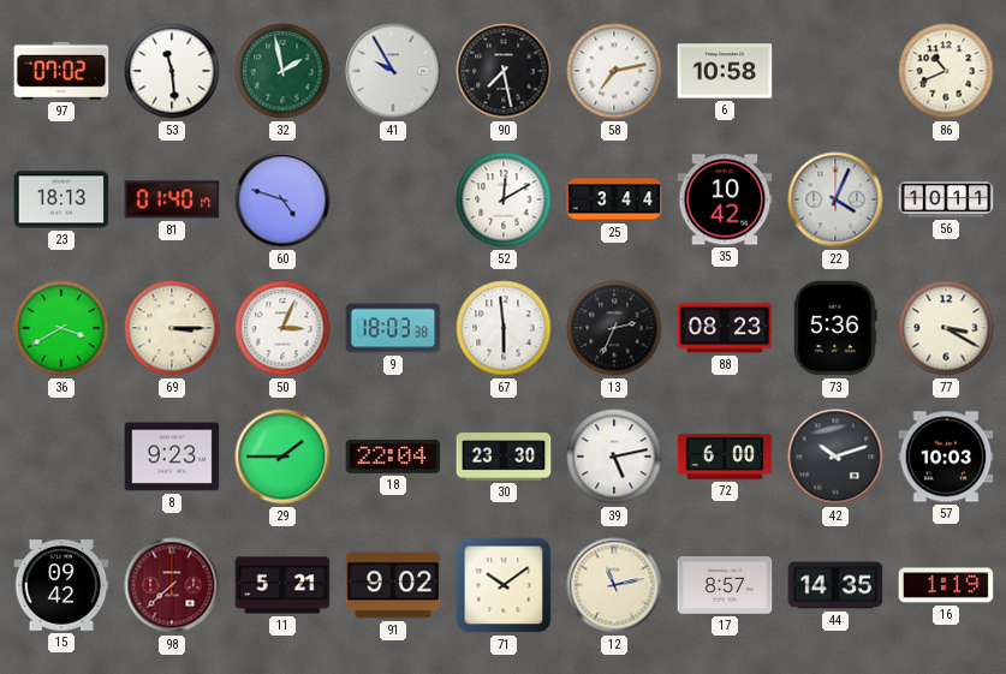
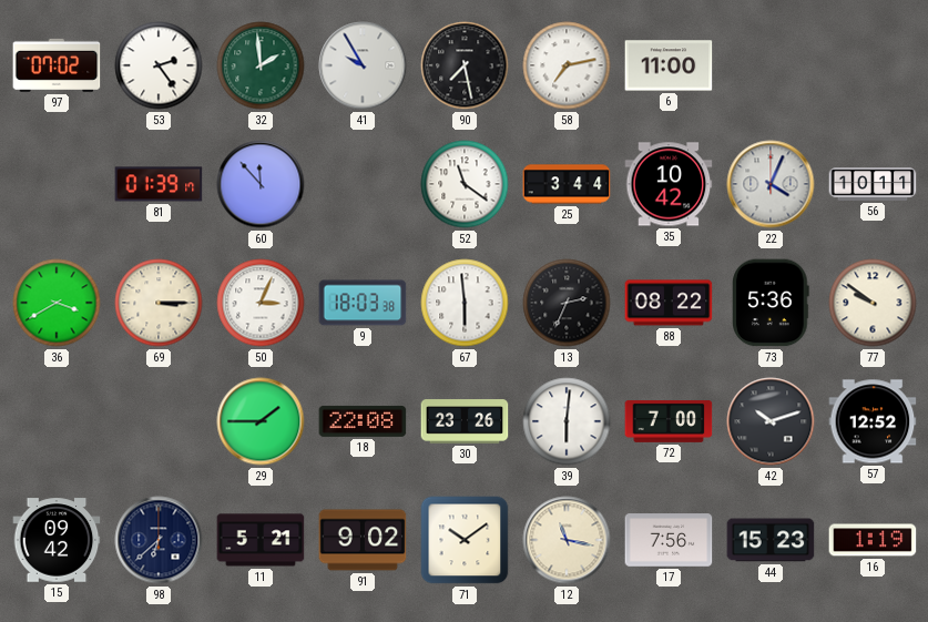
53: 11:29 -> 2:24
32: 1:58 -> 1:59
6: 10:58 -> 11:00
86: 10:41 -> none
23: 18:13 -> none
81: 01:40 -> 01:39
60: 4:48 -> 11:53
52: 12:10 -> 11:21
88: 08:23 -> 08:22
77: 3:20 -> 9:51
8: 9:23 -> none
18: 22:04 -> 22:08
30: 23:30 -> 23:26
39: 5:13 -> 6:01
72: 6:00 -> 7:00
57: 10:03 -> 12:52
98: 7:38 -> 6:38
98 dial: burgundy -> navy
12: 11:13 -> 11:17
17: 8:57 -> 7:56
44: 14:35 -> 15:23
